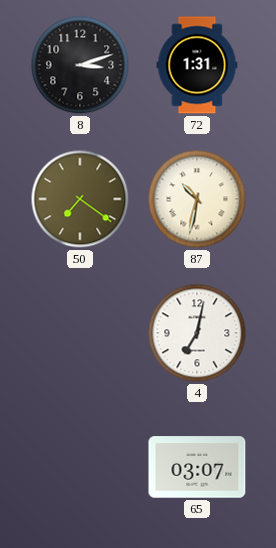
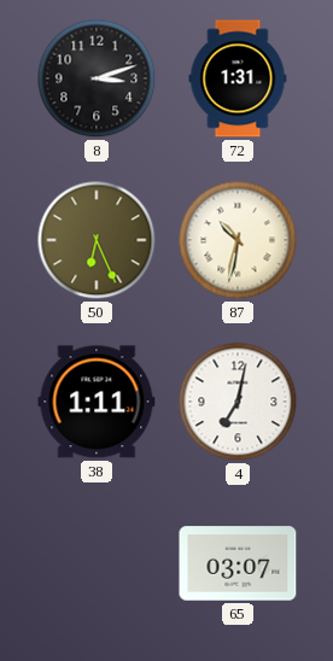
50: 7:21 -> 6:26
38: none -> 1:11
